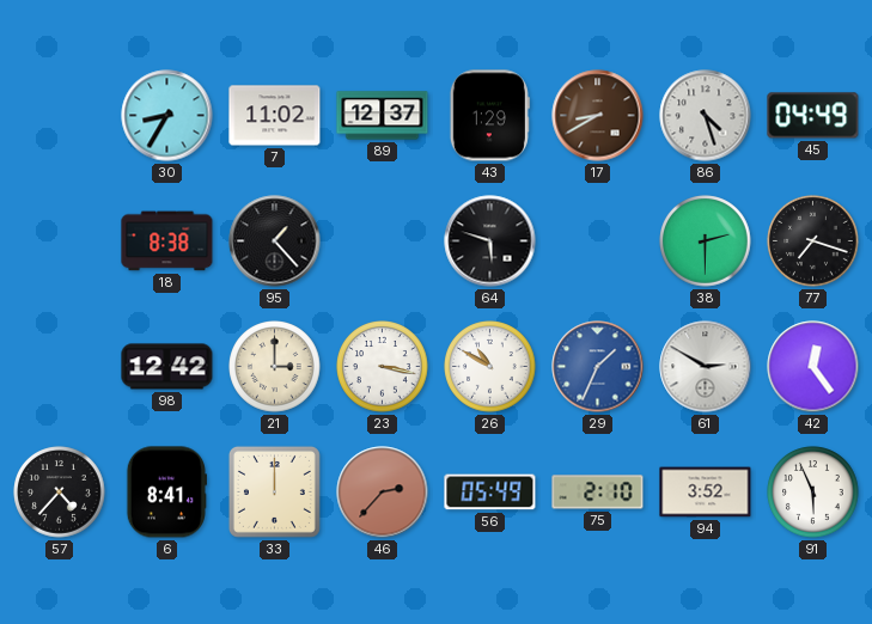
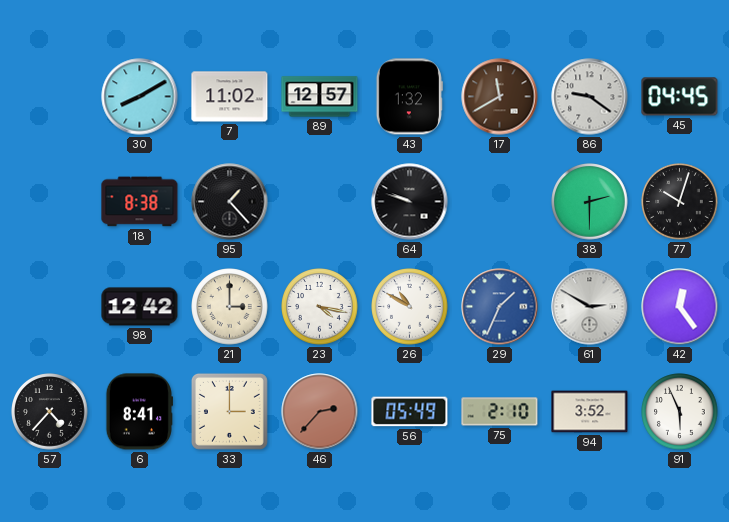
30: 8:35 -> 8:10
89: 12:37 -> 12:57
43: 1:29 -> 1:32
17: 8:40 -> 11:40
86: 4:27 -> 9:21
45: 04:49 -> 04:45
64: 5:48 -> 9:48
77: 7:18 -> 10:03
23: 3:17 -> 4:17
33: 12:00 -> 3:00
